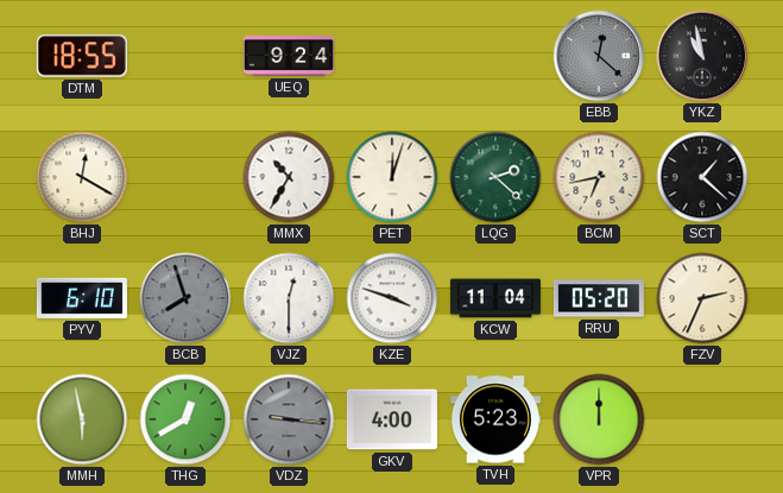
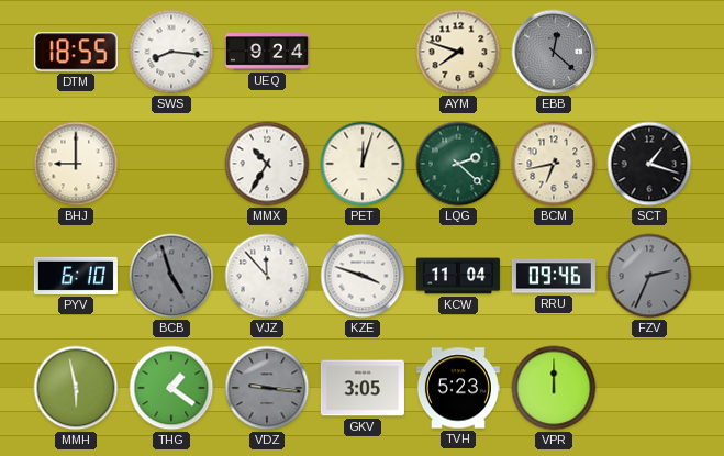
SWS: none -> 8:16
AYM: none -> 7:48
YKZ: 10:58 -> none
BHJ: 12:20 -> 9:00
SCT: 1:22 -> 1:18
BCB: 7:57 -> 4:57
VJZ: 12:30 -> 11:53
RRU: 05:20 -> 09:46
FZV dial: cream -> grey
THG: 12:40 -> 1:21
GKV: 4:00 -> 3:05
